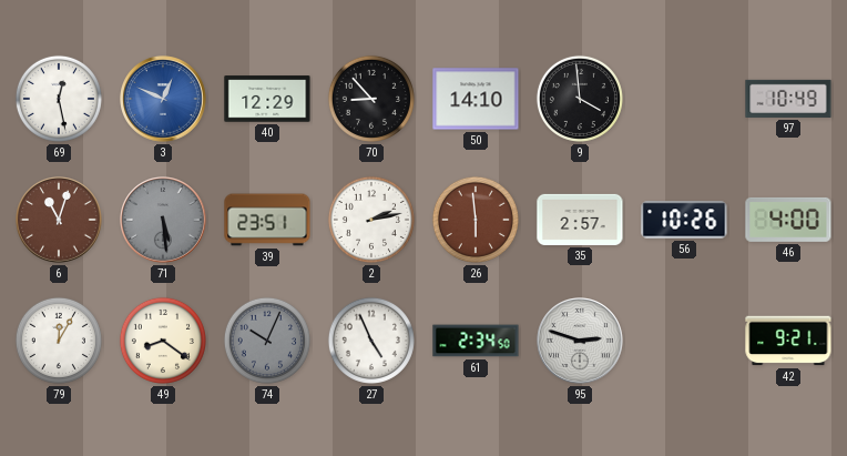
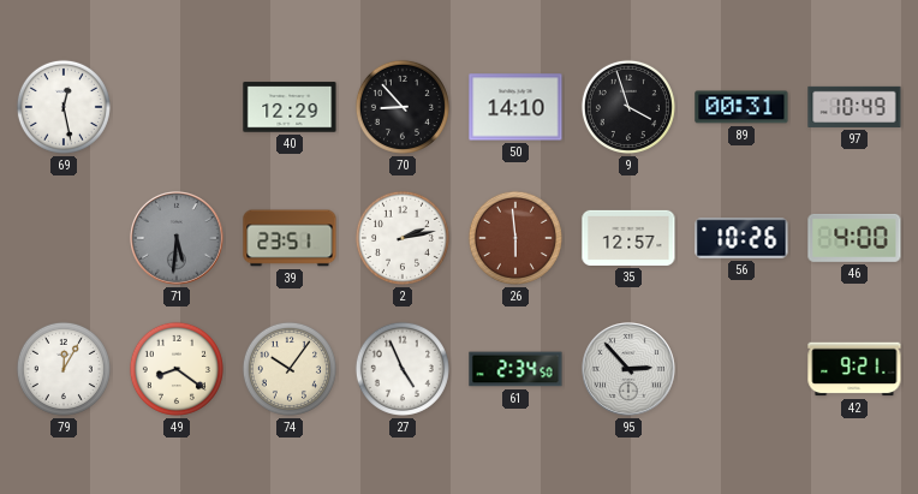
3: 12:49 -> none
9: 3:59 -> 3:57
89: none -> 00:31
6: 11:03 -> none
71: 5:29 -> 5:31
35: 2:57 -> 12:57
74: 10:04 -> 10:06
74 dial: grey -> cream
95: 2:48 -> 2:53
